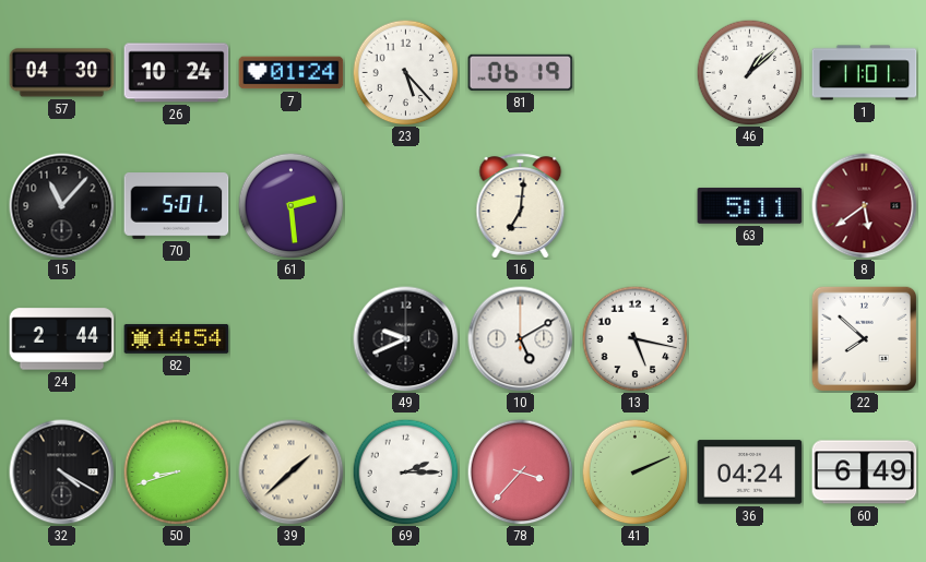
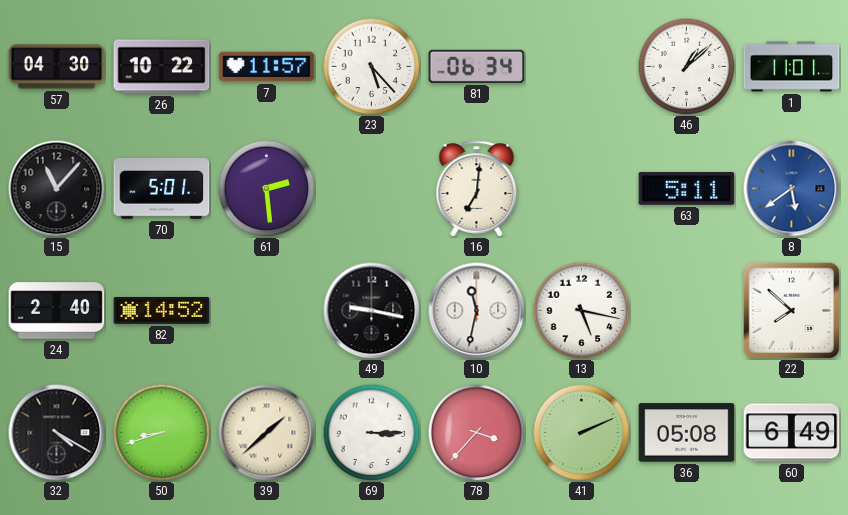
26: 10:24 -> 10:22
7: 01:24 -> 11:57
81: 06:19 -> 06:34
8 dial: burgundy -> blue
24: 2:44 -> 2:40
82: 14:54 -> 14:52
49: 9:41 -> 9:17
10: 5:10 -> 11:32
69: 2:15 -> 3:15
36: 04:24 -> 05:08
